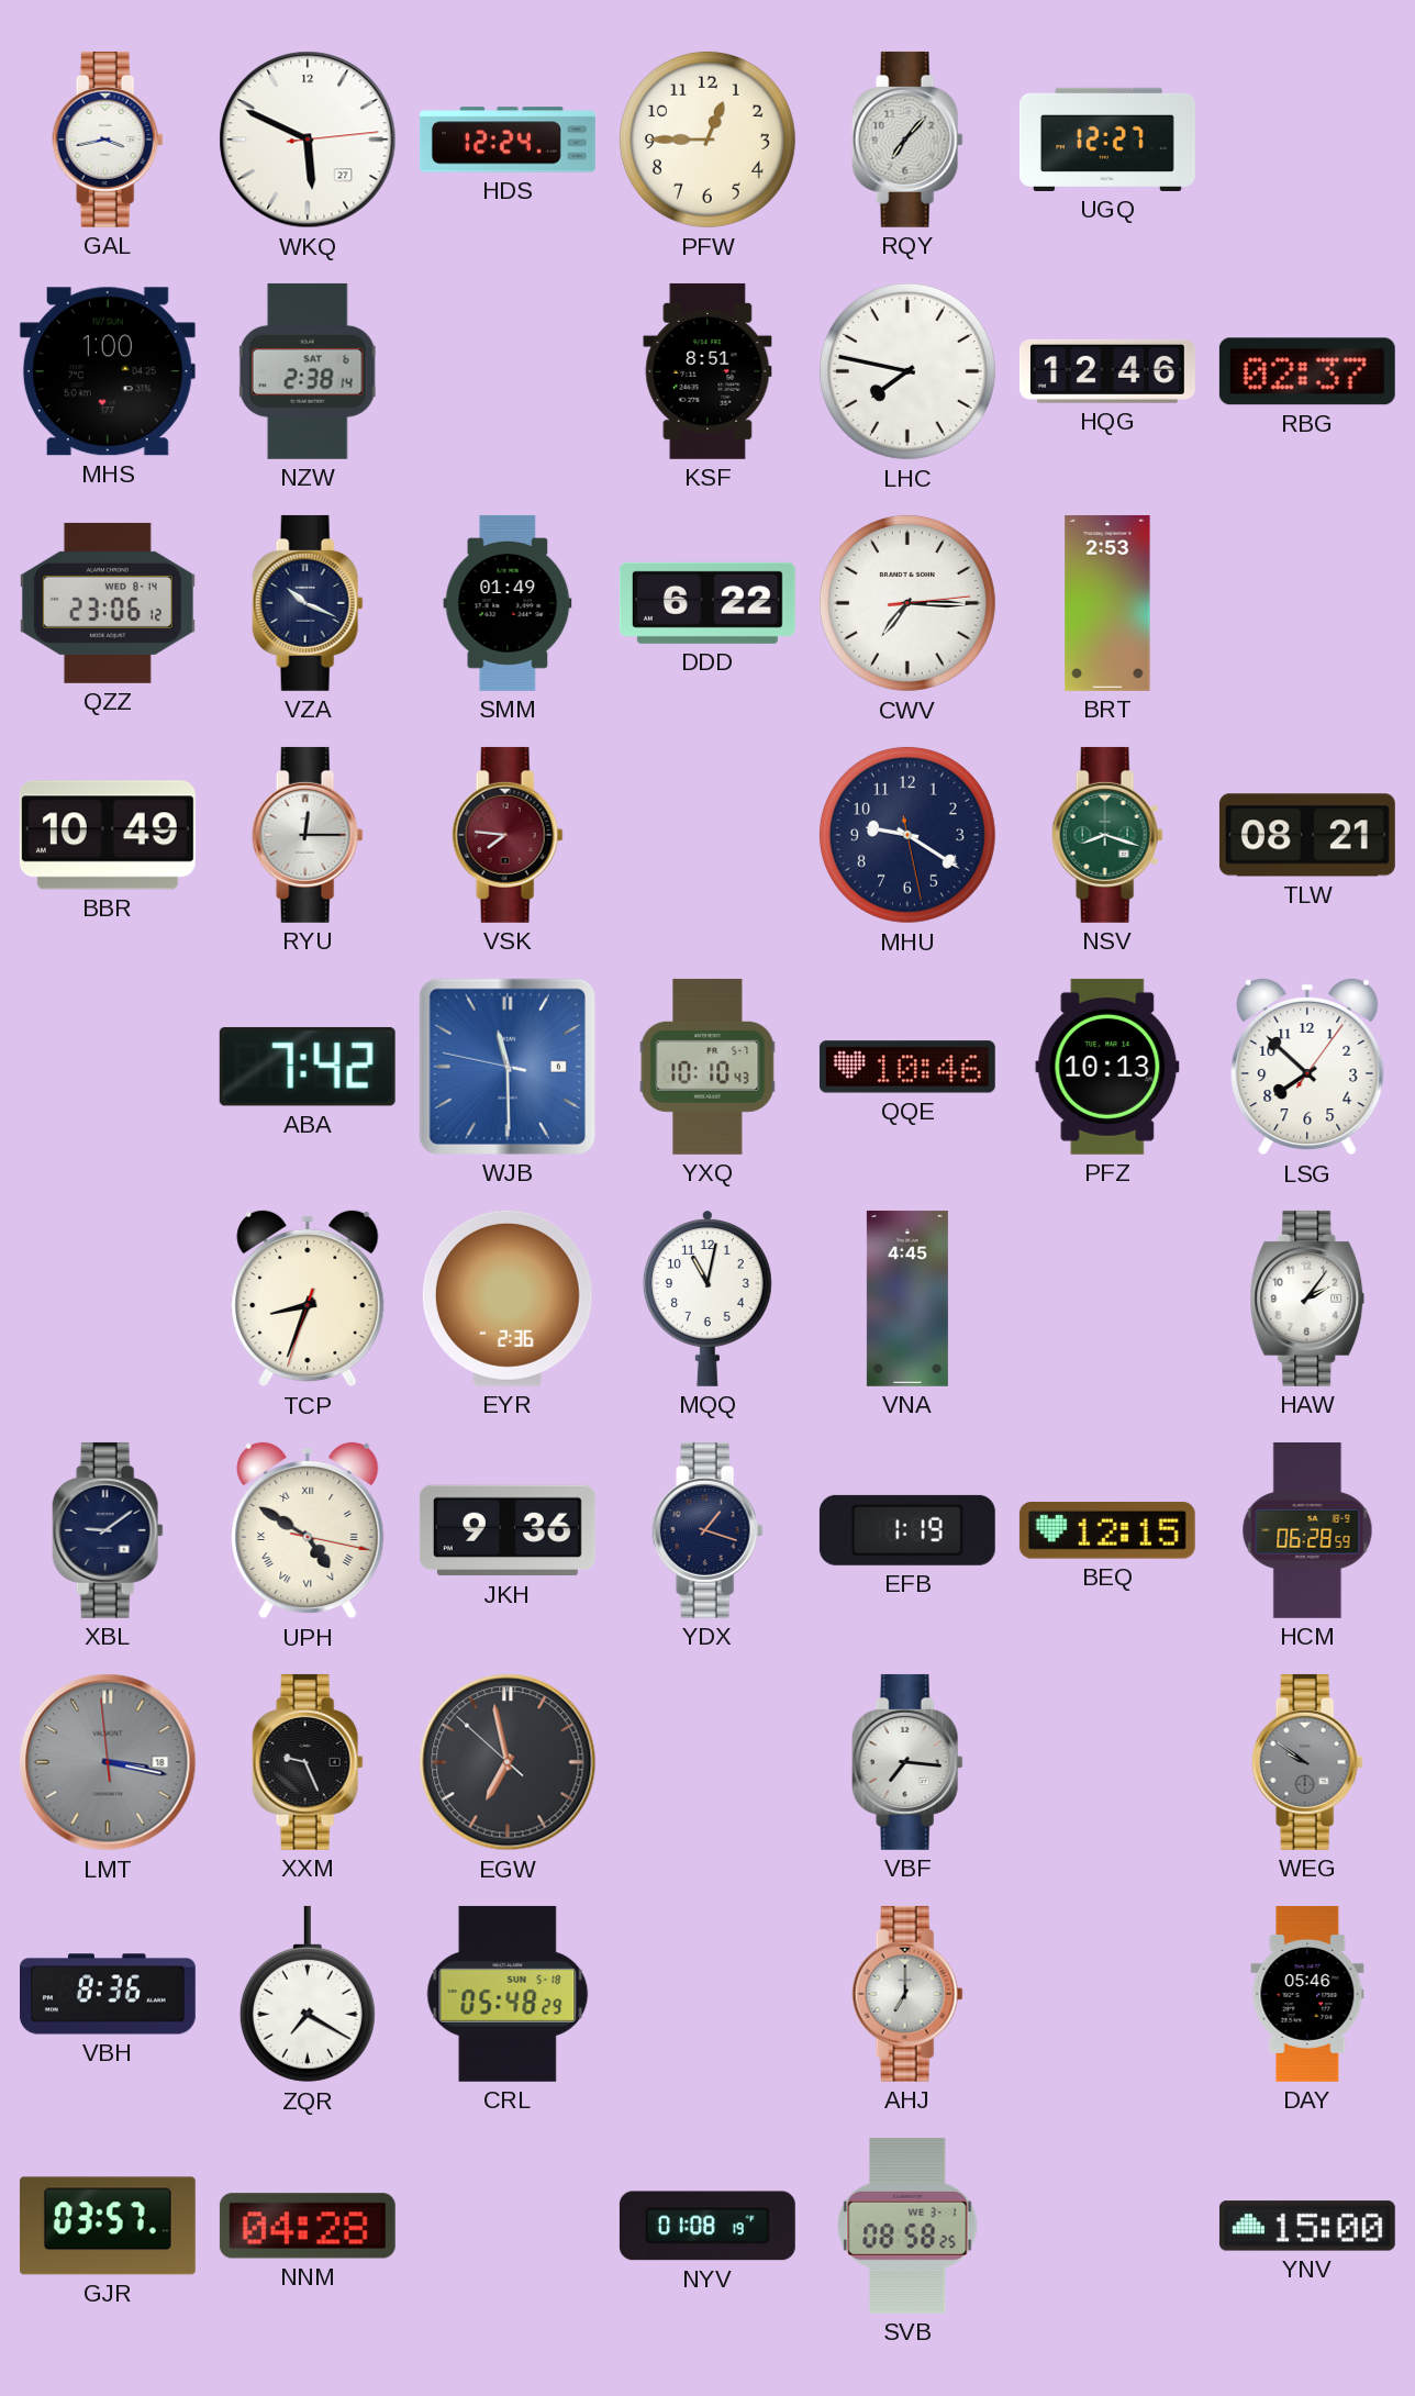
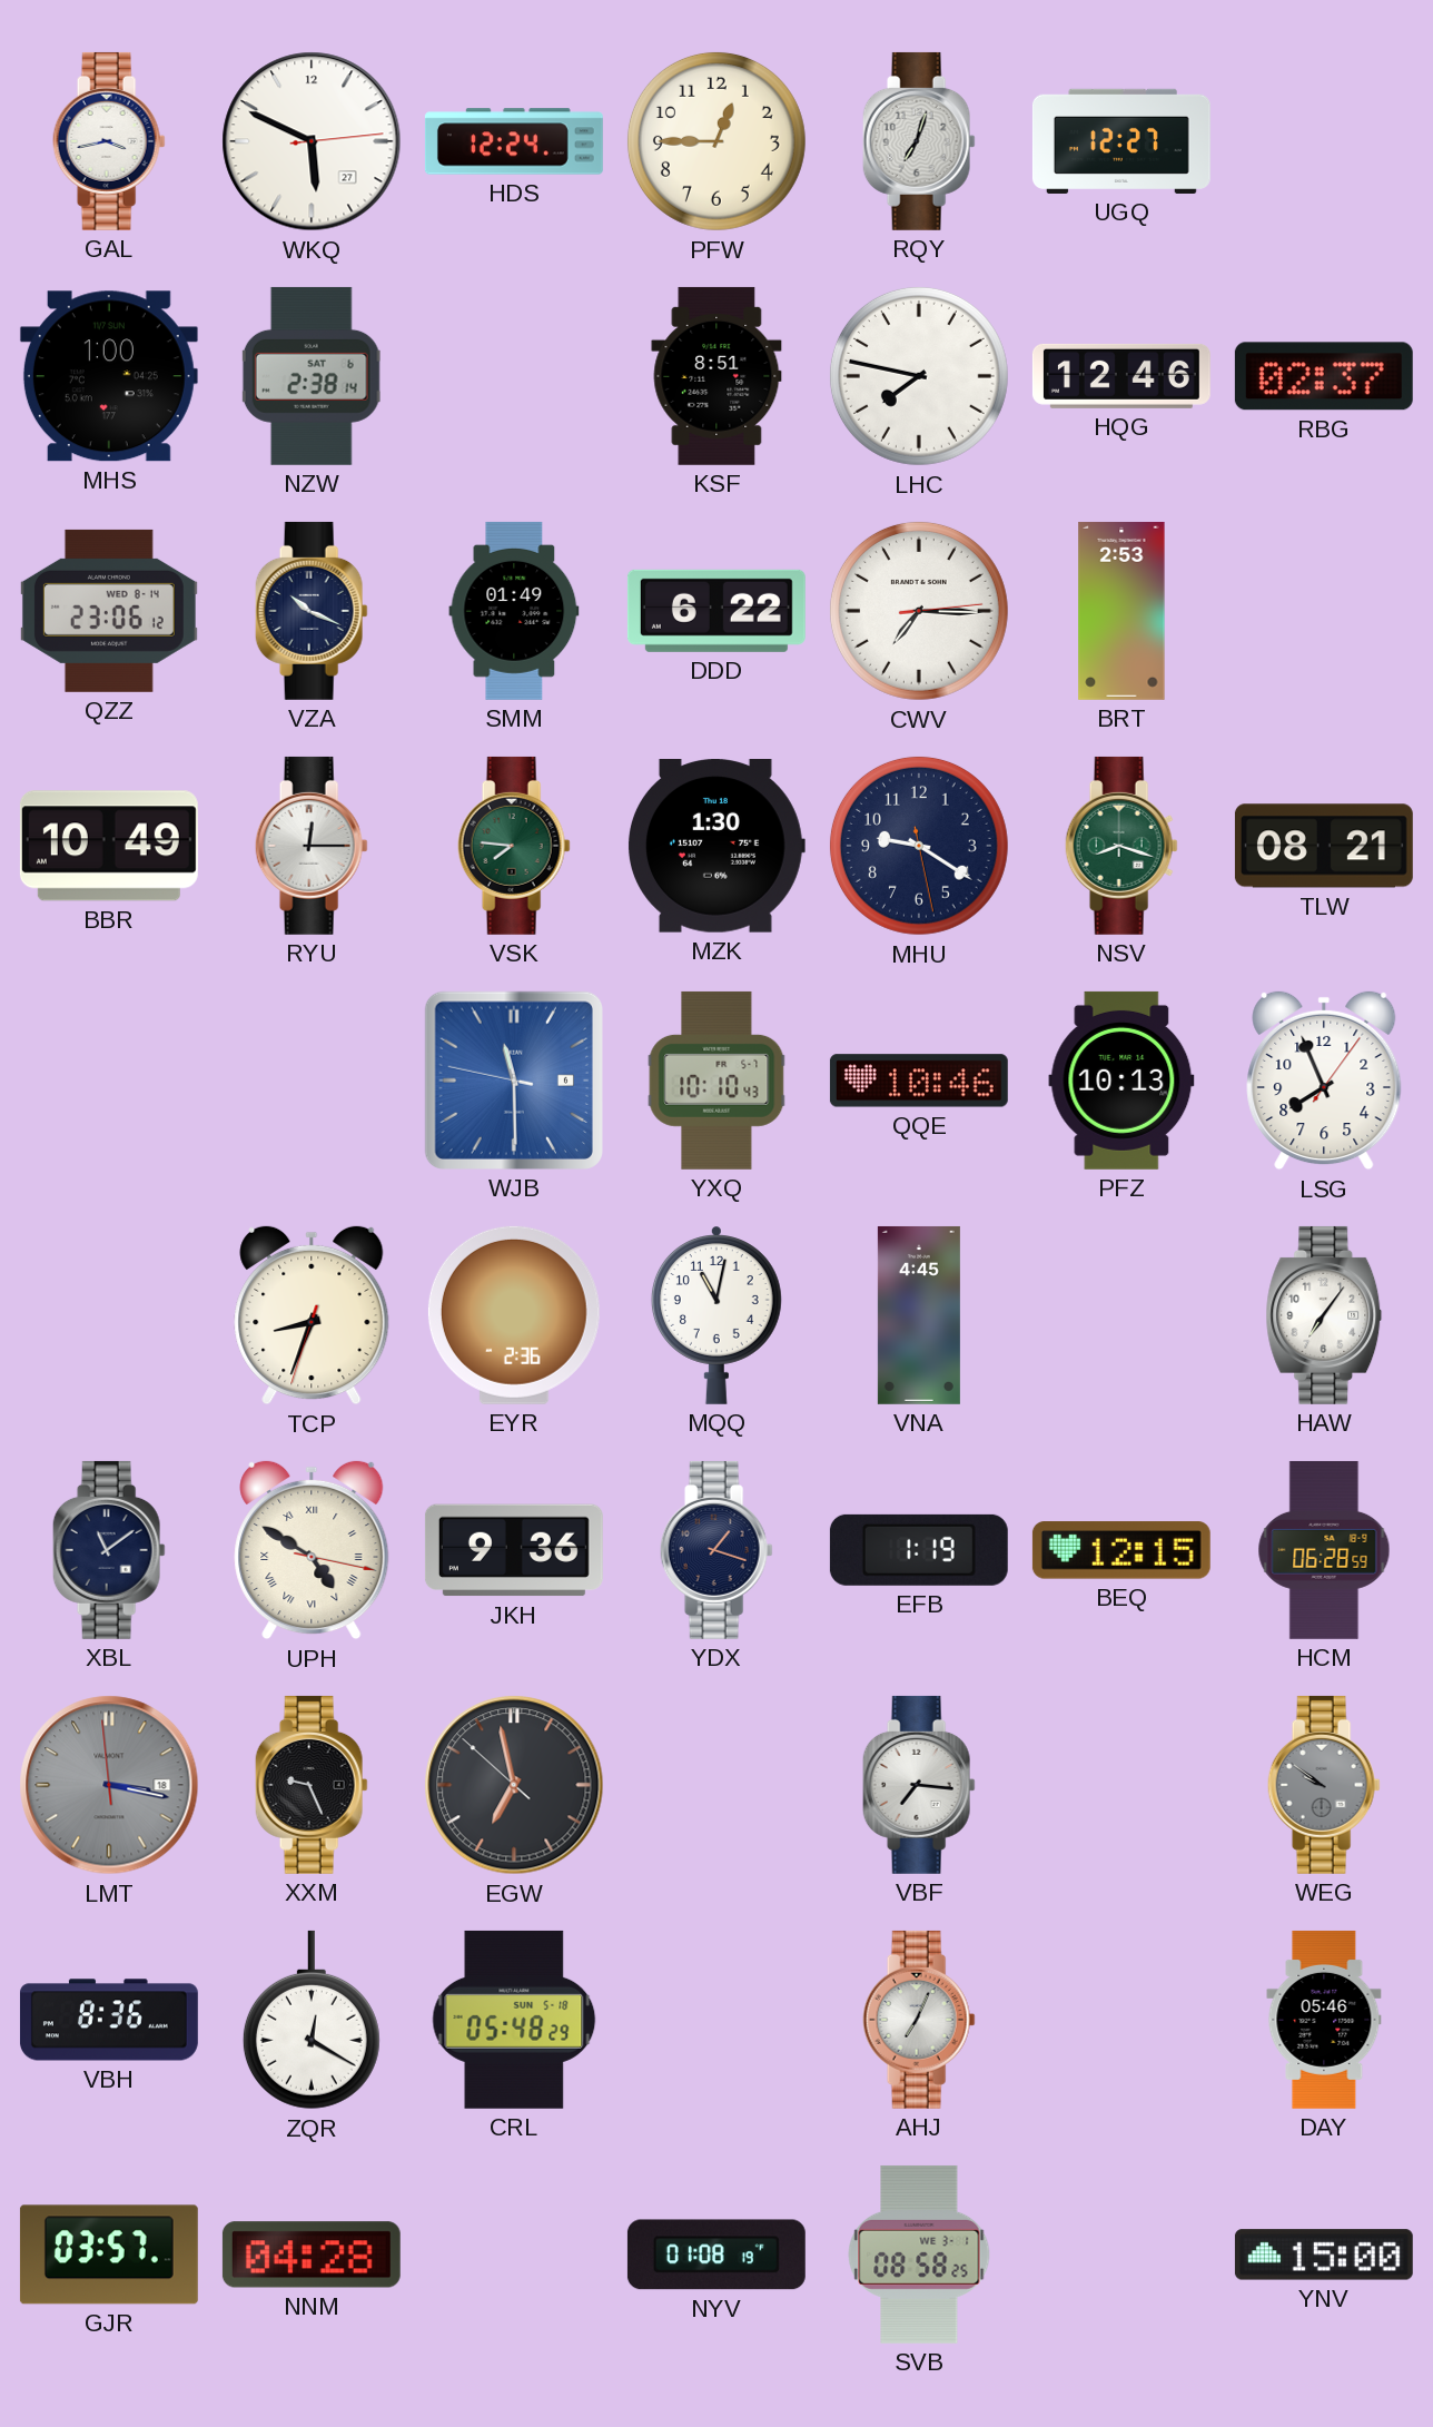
RQY: 7:07 -> 7:03
VSK dial: burgundy -> green
MZK: none -> 1:30
ABA: 7:42 -> none
LSG: 7:52 -> 7:56
HAW: 2:06 -> 7:06
XBL: 9:09 -> 11:09
ZQR: 7:20 -> 12:20
AHJ: 7:00 -> 7:04
